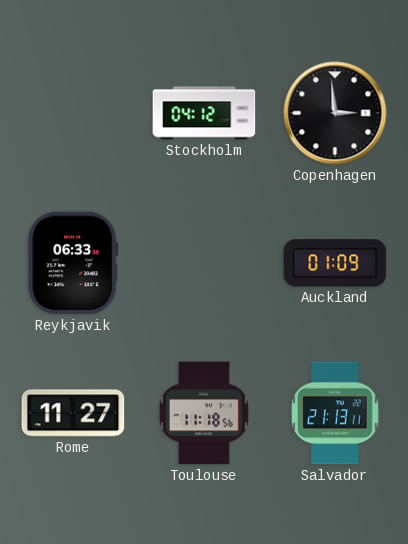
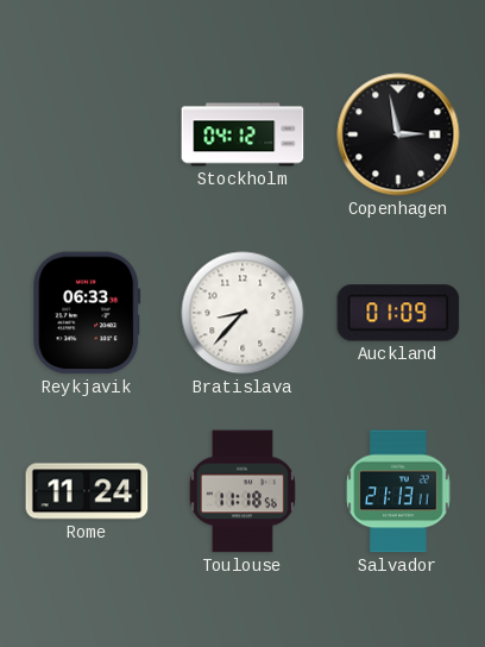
Copenhagen: 2:59 -> 2:58
Bratislava: none -> 8:37
Rome: 11:27 -> 11:24
